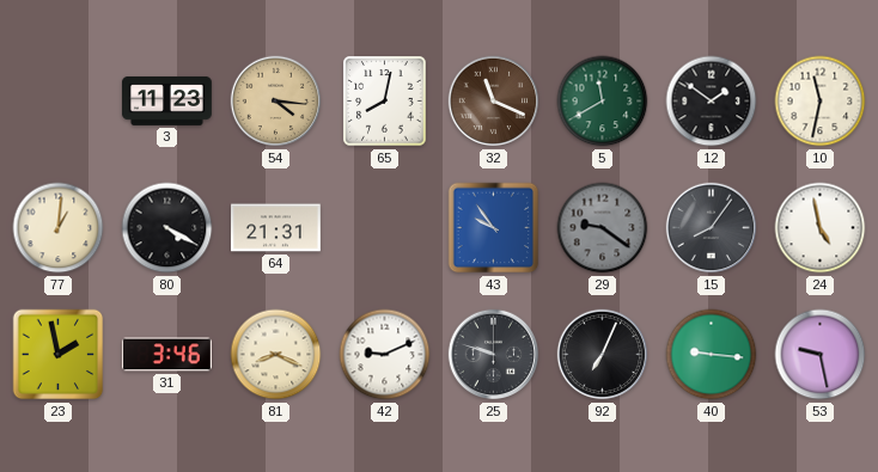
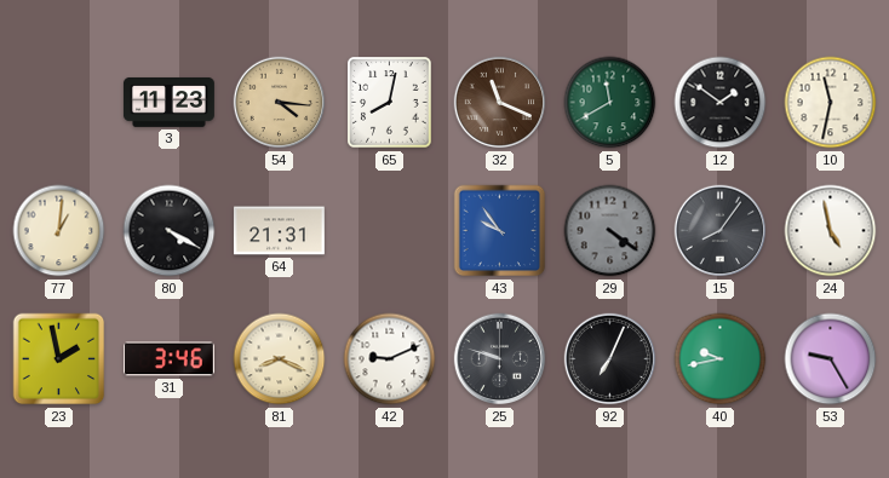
29: 9:21 -> 4:21
40: 9:16 -> 9:43
53: 9:28 -> 9:25
